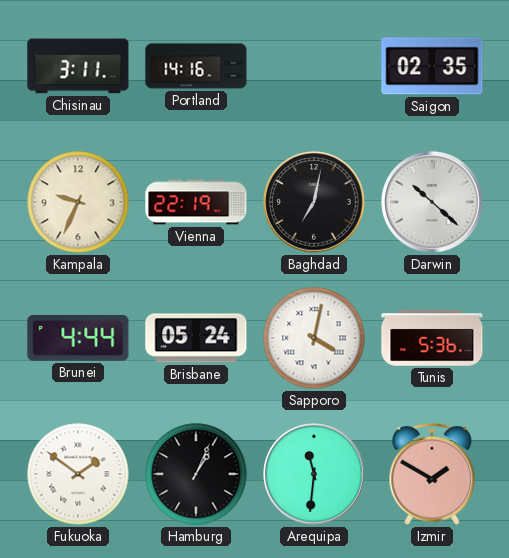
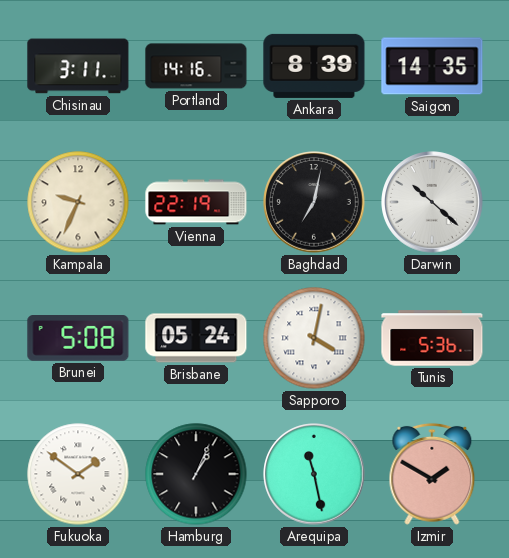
Ankara: none -> 8:39
Saigon: 02:35 -> 14:35
Brunei: 4:44 -> 5:08
Arequipa: 11:31 -> 11:28
